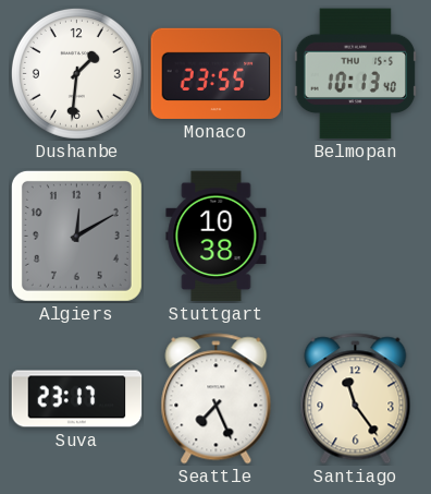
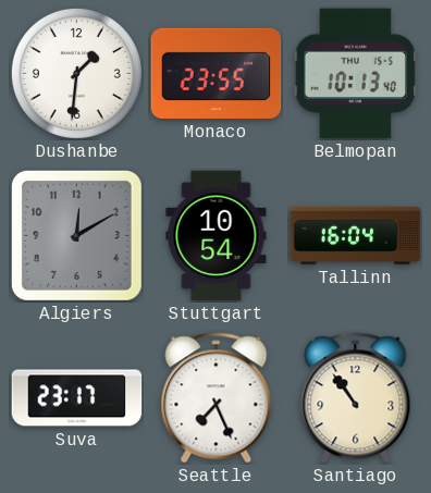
Stuttgart: 10:38 -> 10:54
Tallinn: none -> 16:04
Santiago: 11:24 -> 10:54
